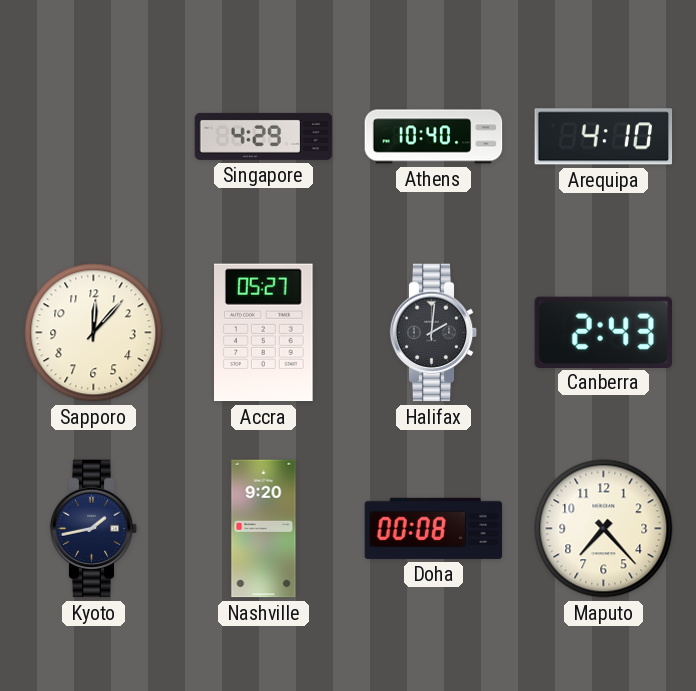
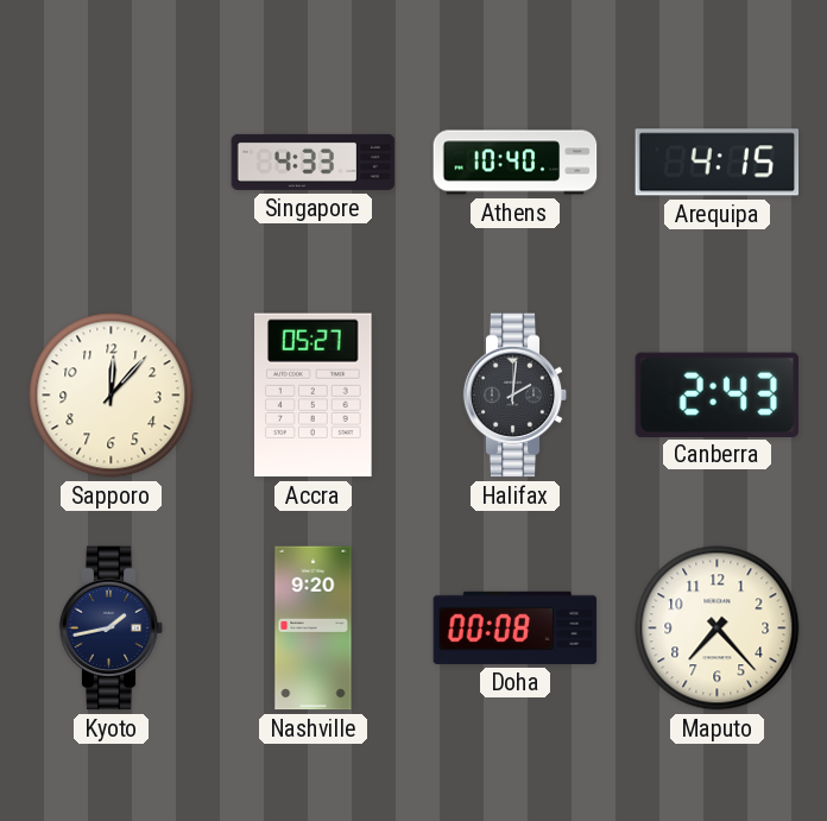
Singapore: 4:29 -> 4:33
Arequipa: 4:10 -> 4:15
